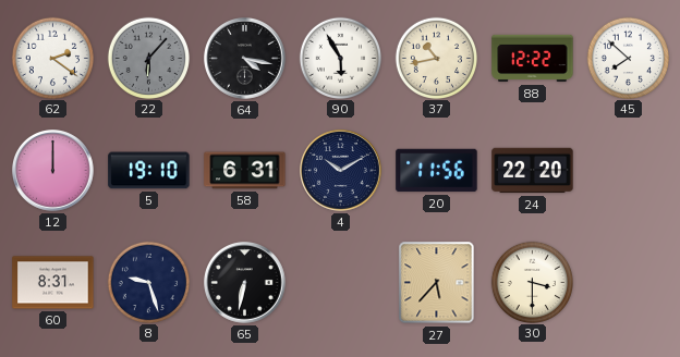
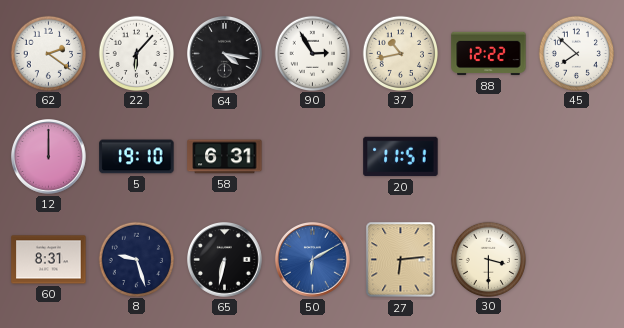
22 dial: grey -> white
90: 5:55 -> 2:55
4: 10:10 -> none
20: 11:56 -> 11:51
24: 22:20 -> none
50: none -> 6:10
27: 5:37 -> 6:14
